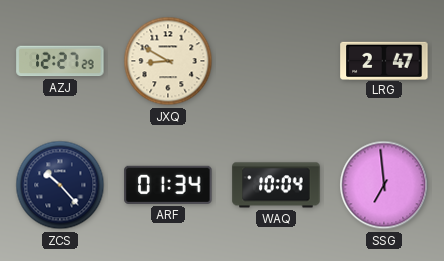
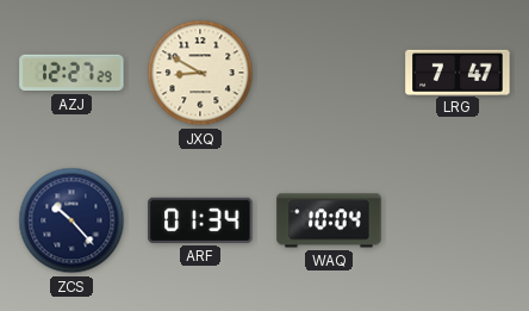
LRG: 2:47 -> 7:47
SSG: 6:59 -> none
